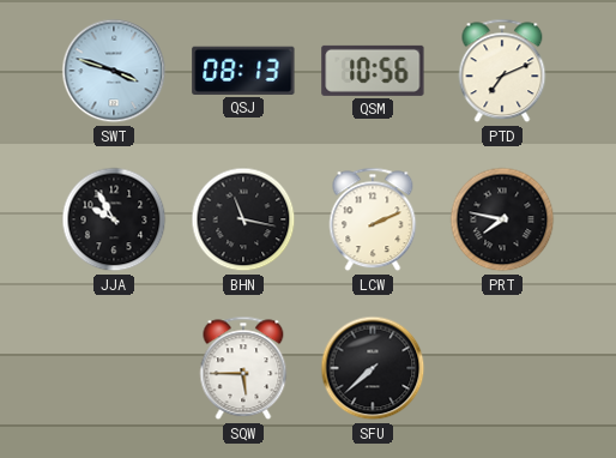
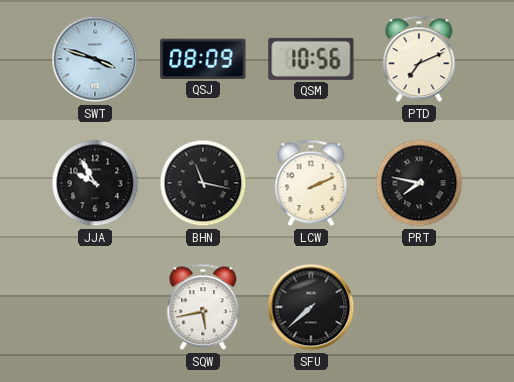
QSJ: 08:13 -> 08:09
SQW: 5:45 -> 5:43
